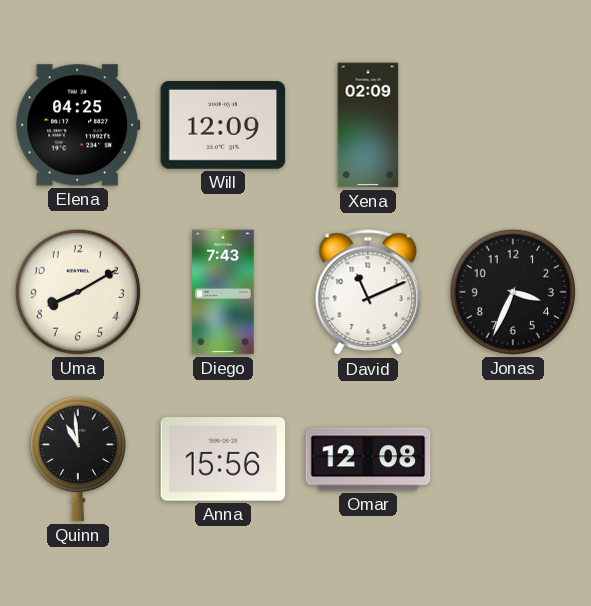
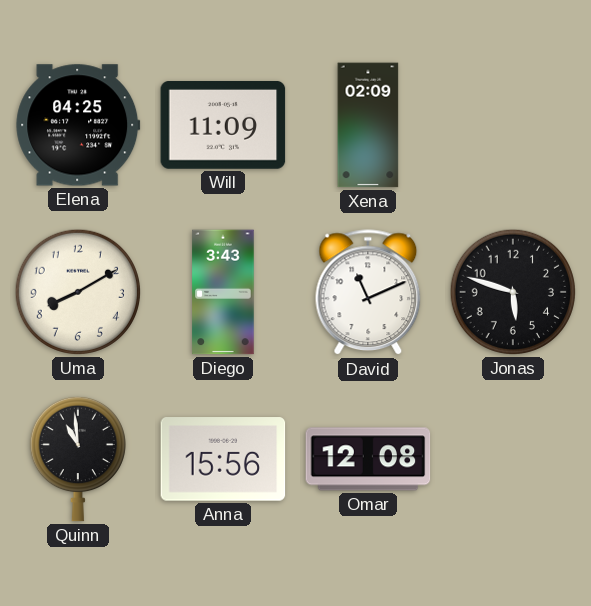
Will: 12:09 -> 11:09
Diego: 7:43 -> 3:43
Jonas: 3:34 -> 5:48
